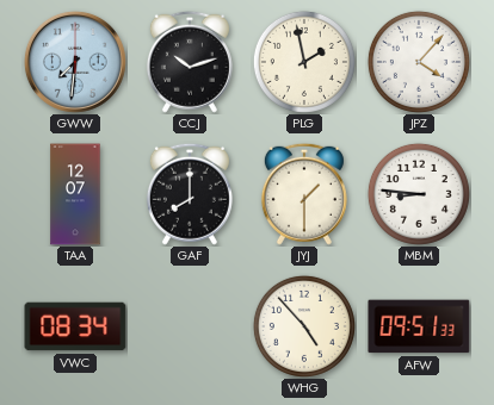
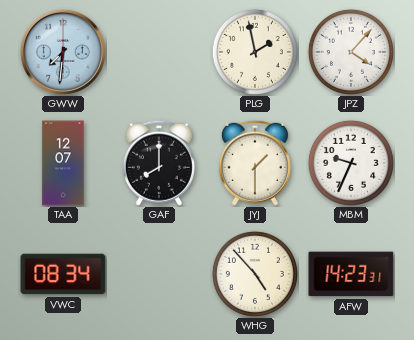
CCJ: 10:12 -> none
MBM: 8:46 -> 9:34
AFW: 09:51 -> 14:23
